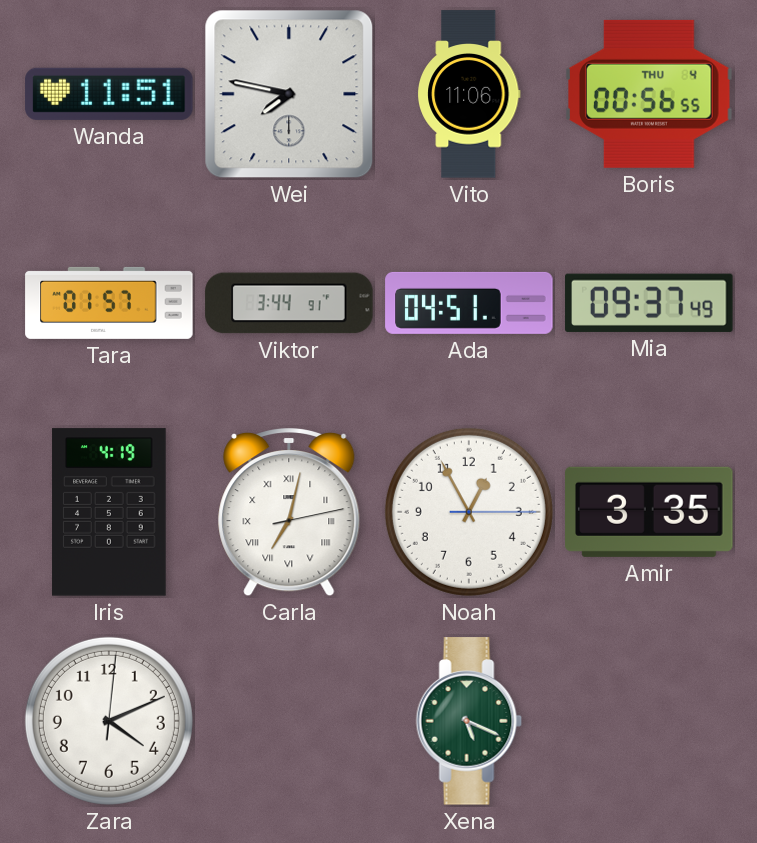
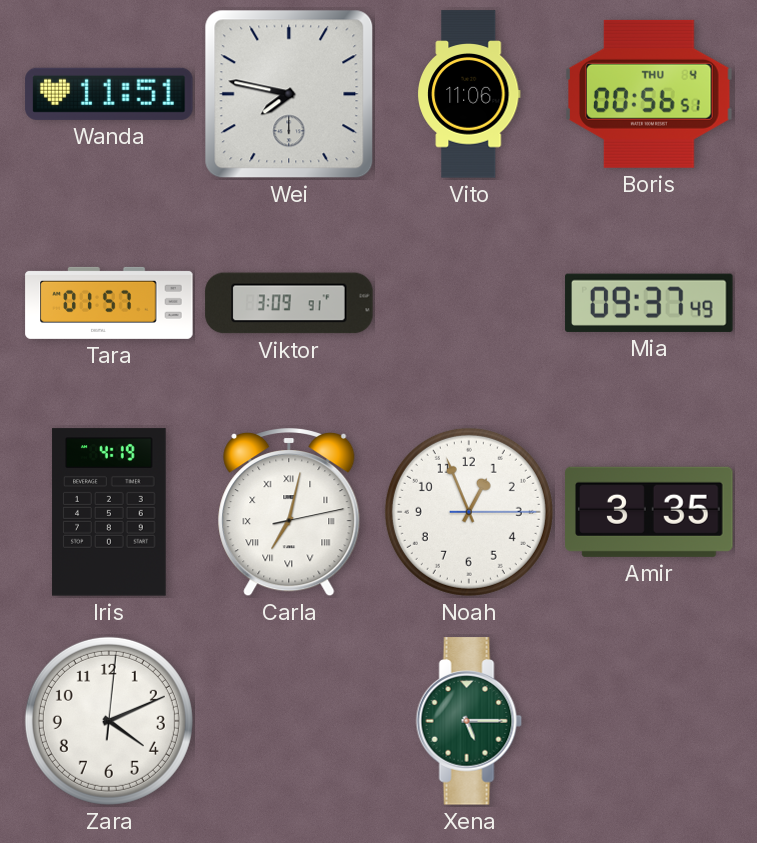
Boris: 00:56:55 -> 00:56:51
Viktor: 3:44 -> 3:09
Ada: 04:51 -> none
Noah: 12:55 -> 12:56
Xena: 5:19 -> 5:15
